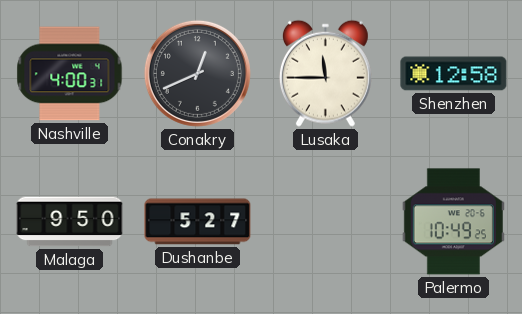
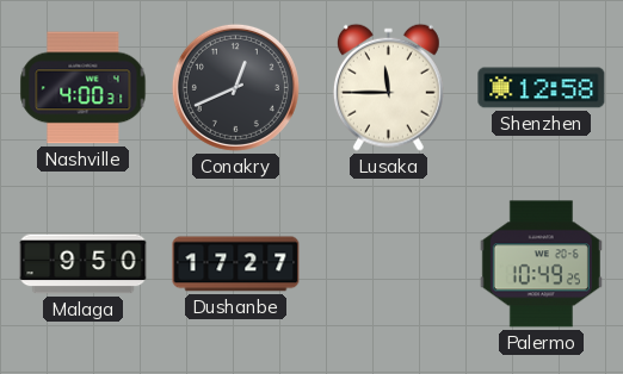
Dushanbe: 5:27 -> 17:27
